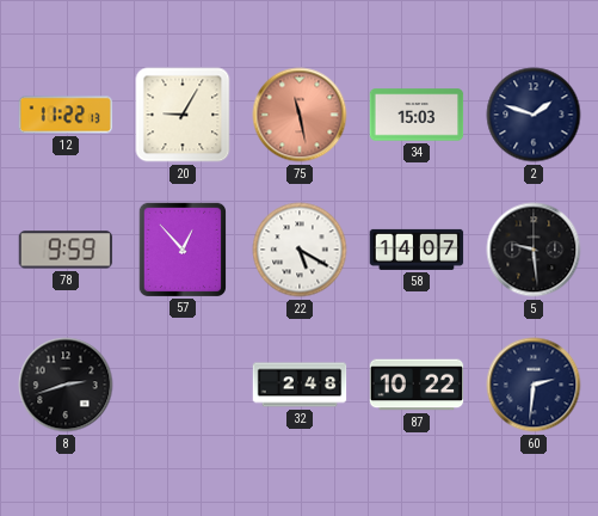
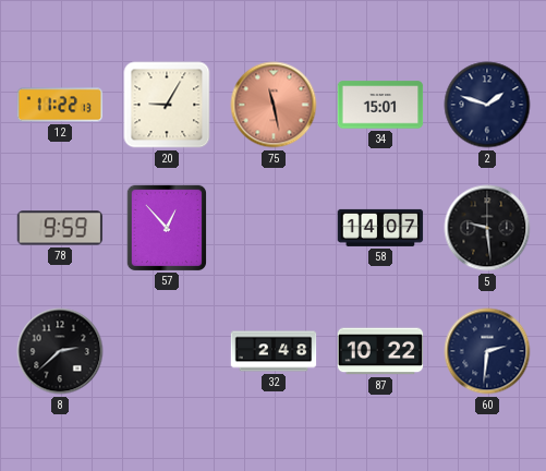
34: 15:03 -> 15:01
22: 5:20 -> none
8: 2:42 -> 2:38
